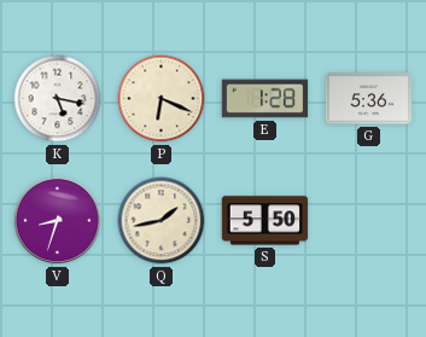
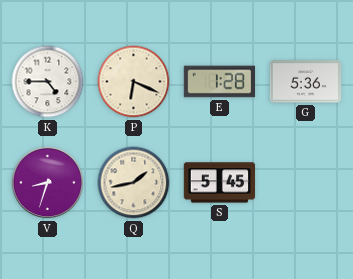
K: 5:17 -> 4:45
S: 5:50 -> 5:45
